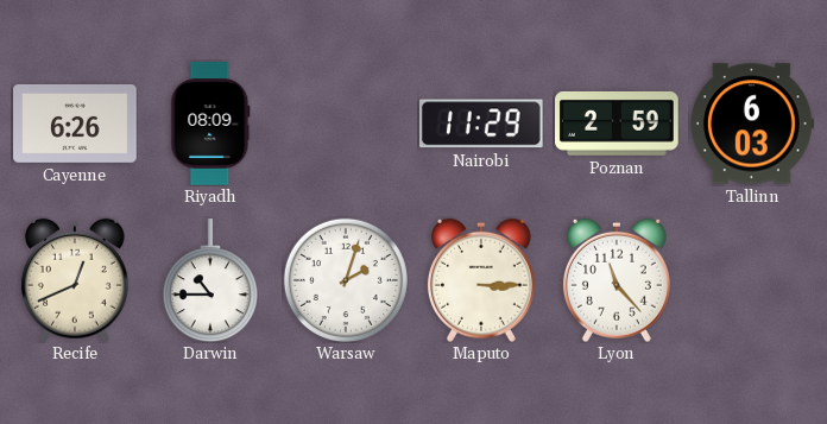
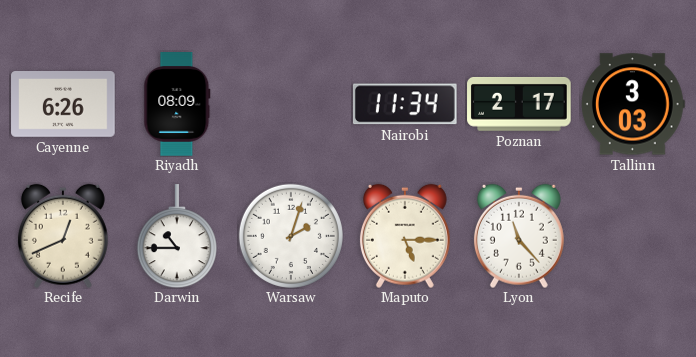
Nairobi: 11:29 -> 11:34
Poznan: 2:59 -> 2:17
Tallinn: 6:03 -> 3:03
Maputo: 3:15 -> 5:15
